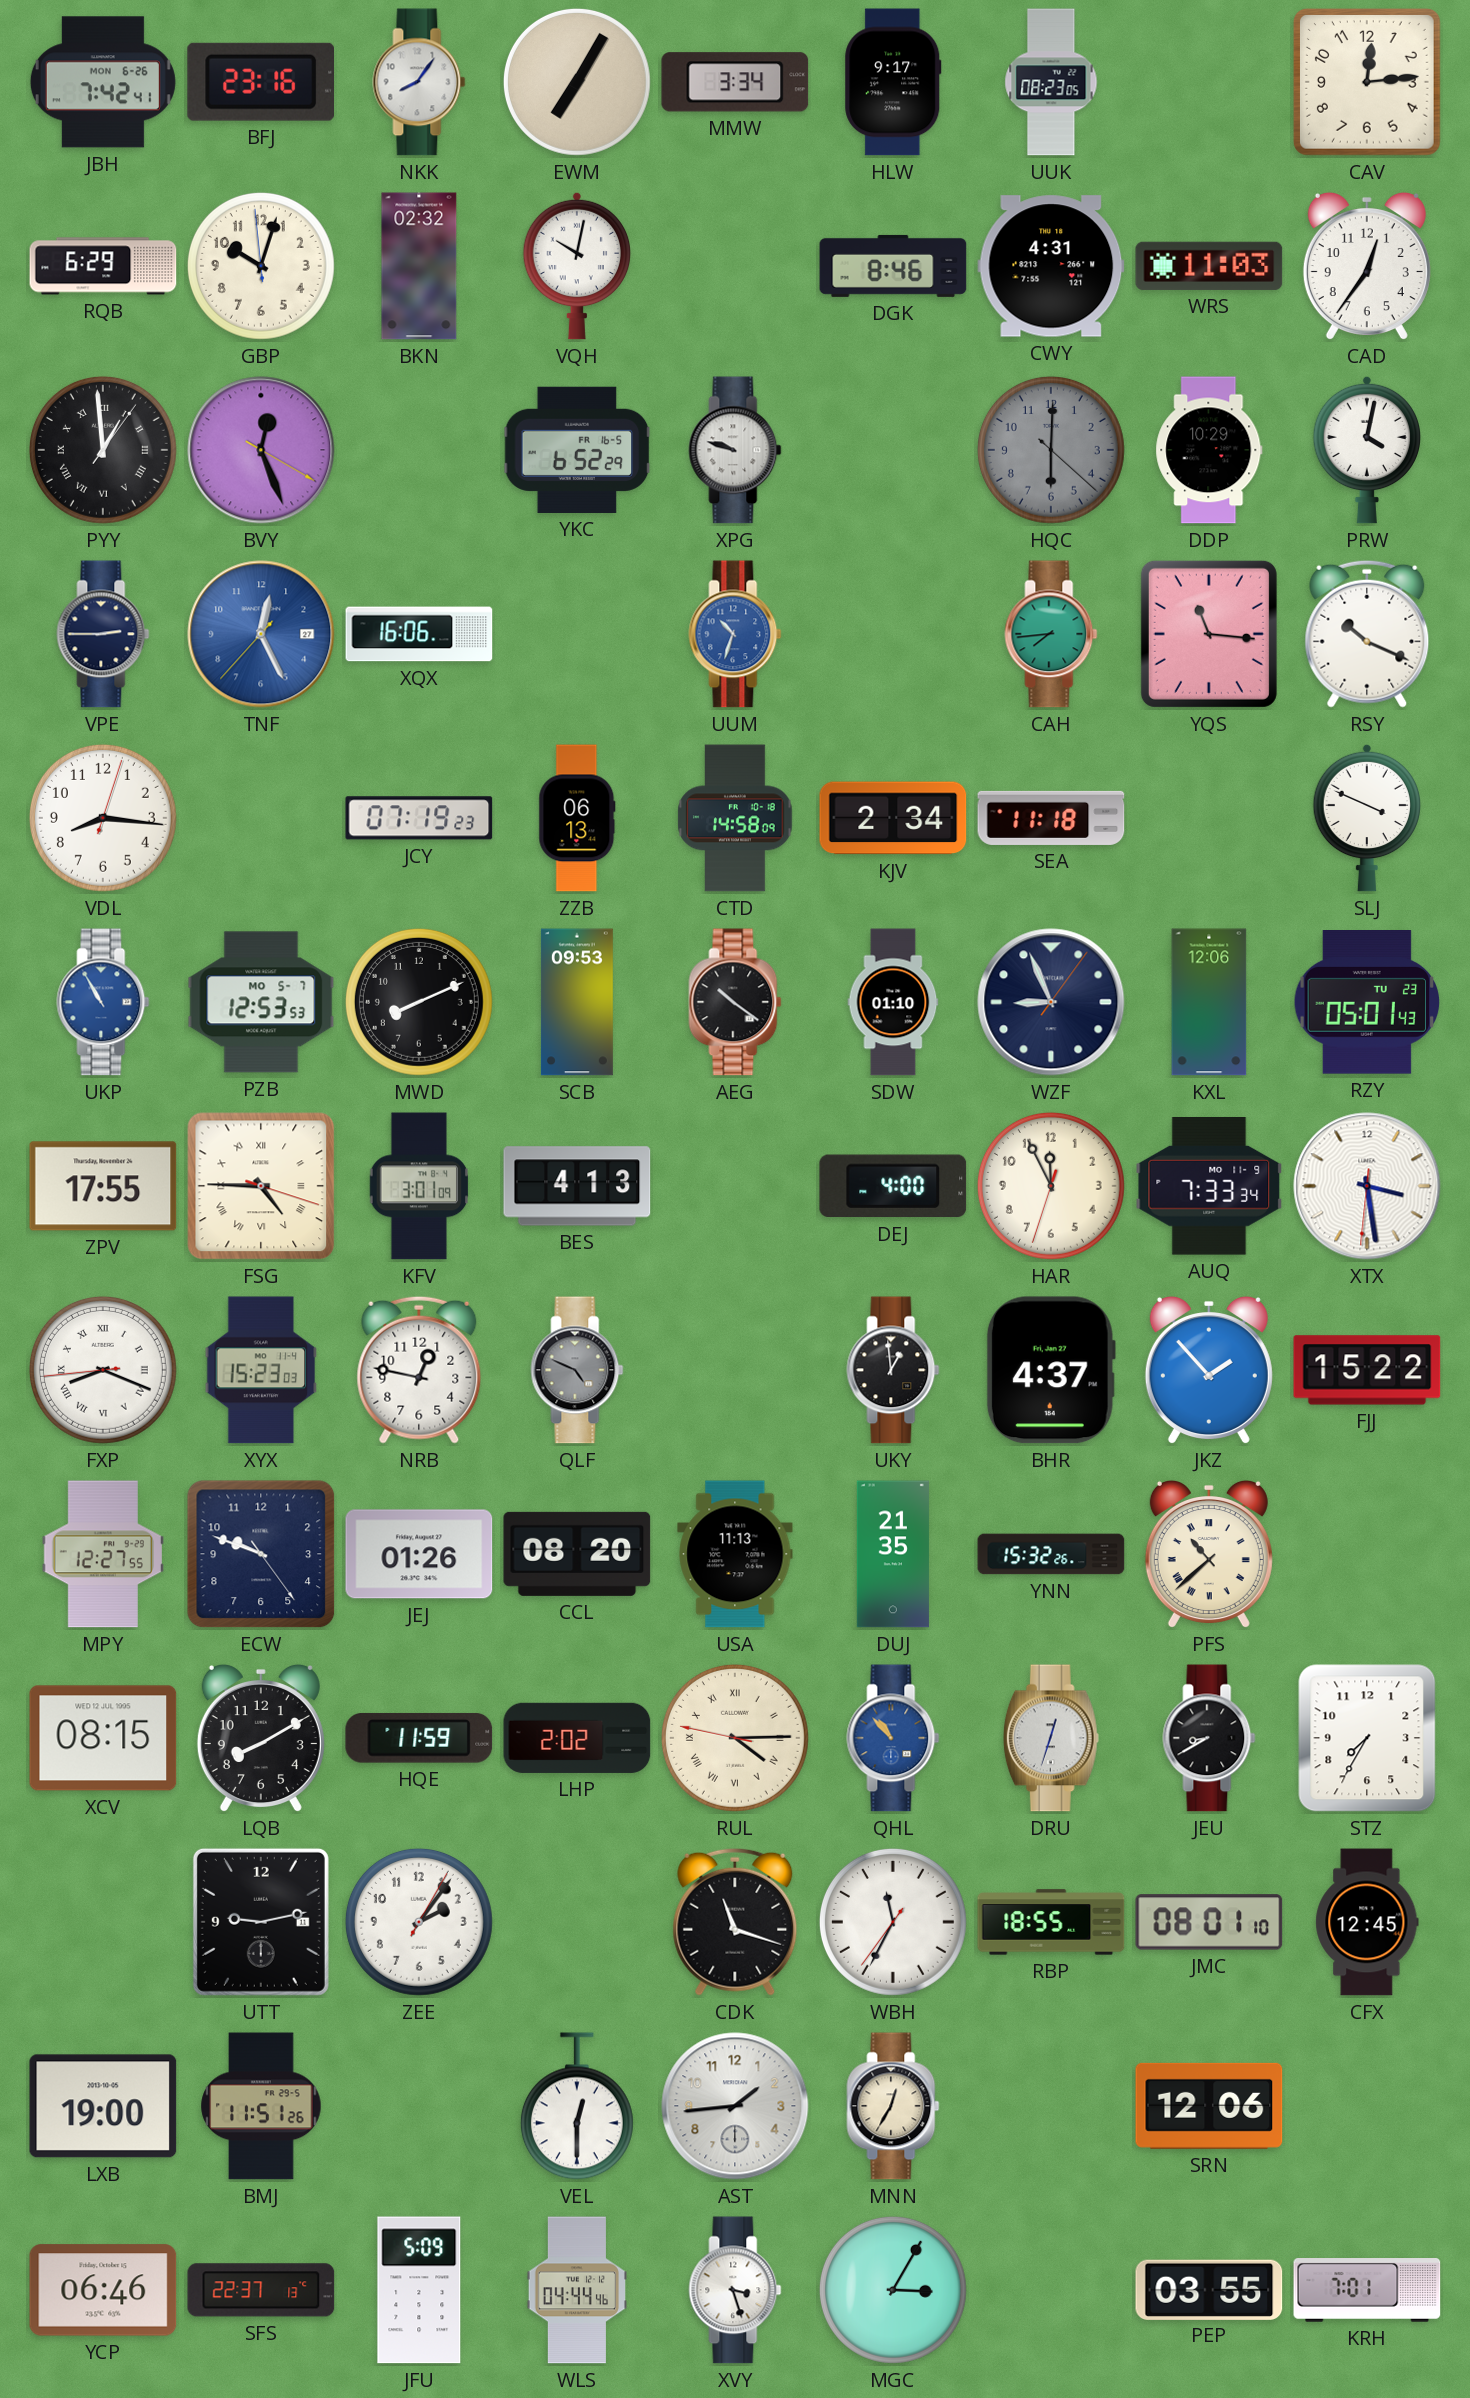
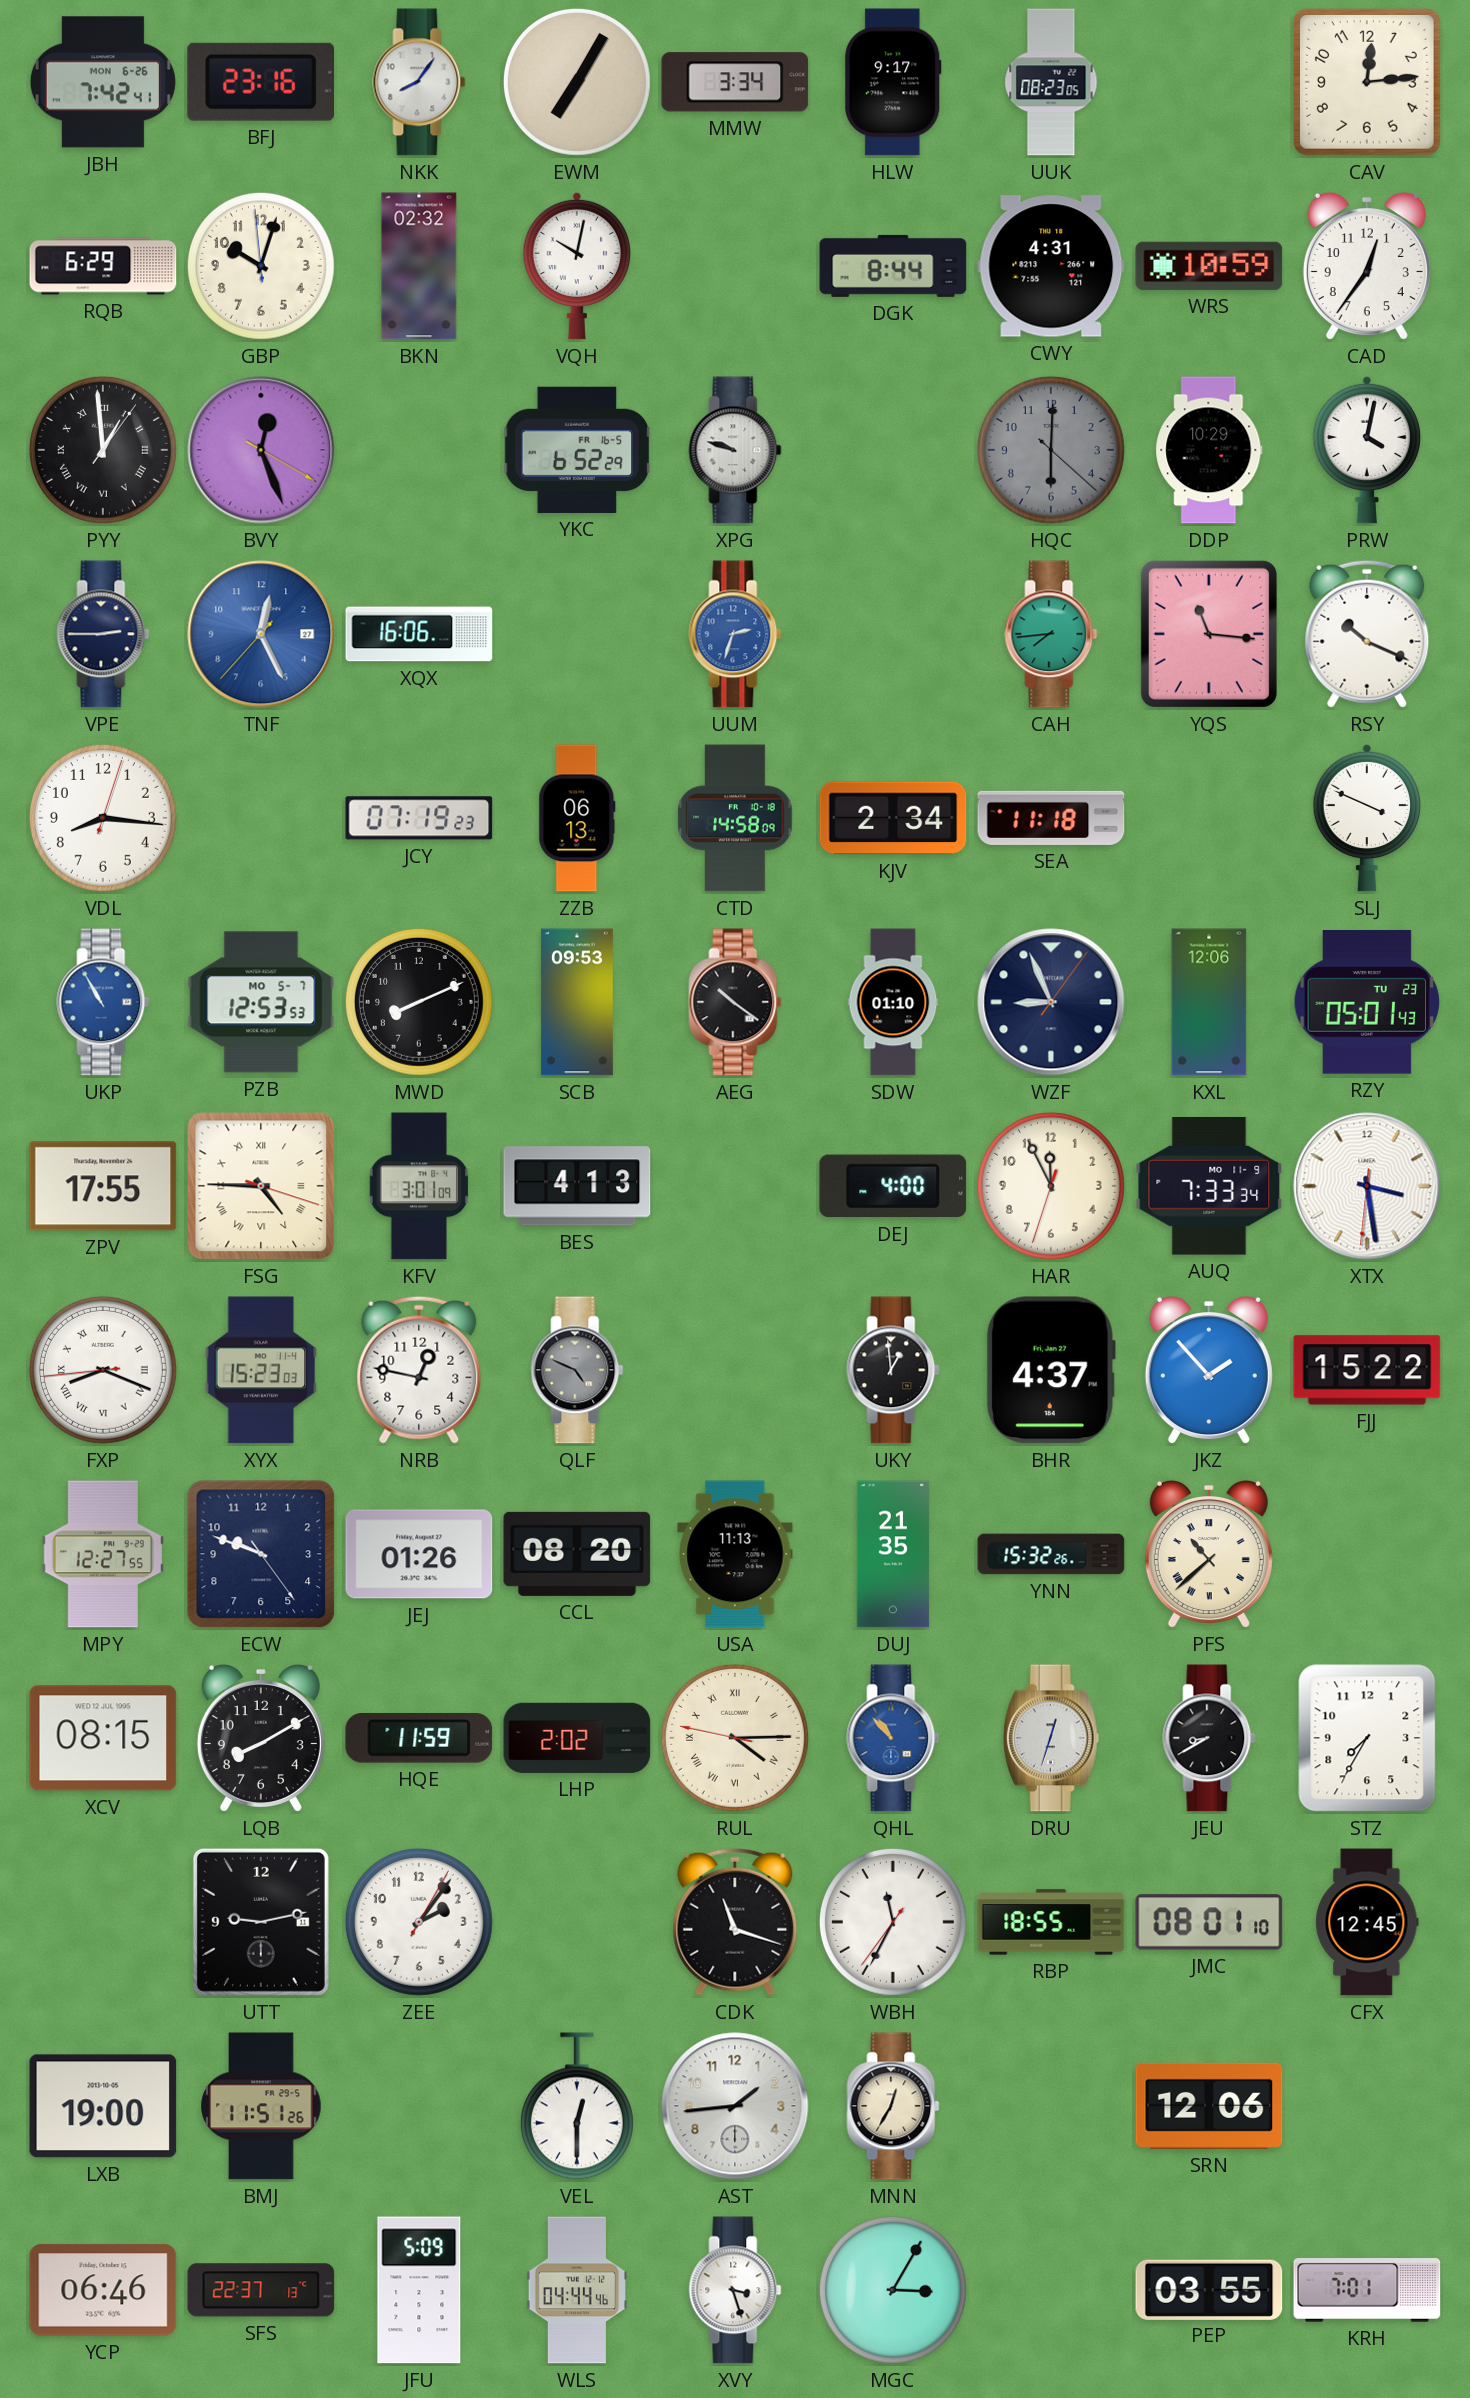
DGK: 8:46 -> 8:44
WRS: 11:03 -> 10:59
UUM: 10:33 -> 2:33
